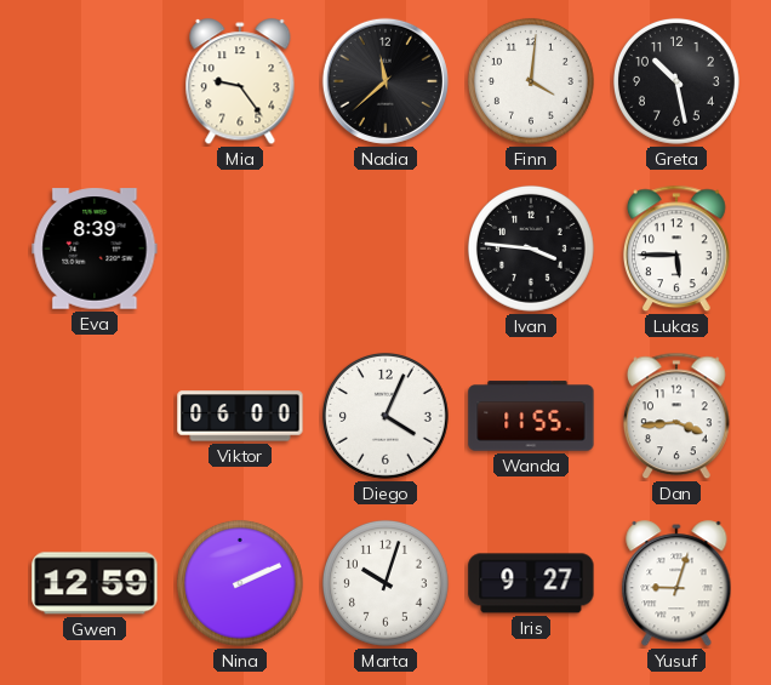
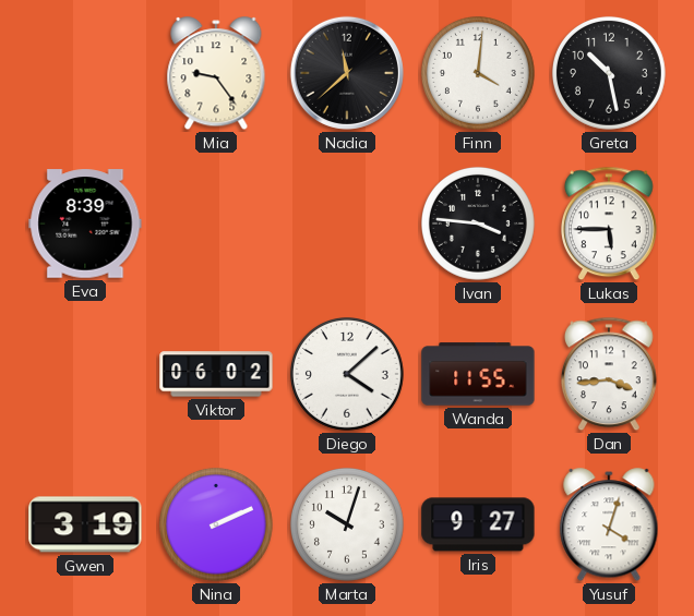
Viktor: 06:00 -> 06:02
Diego: 4:04 -> 4:08
Gwen: 12:59 -> 3:19
Yusuf: 9:03 -> 4:03
